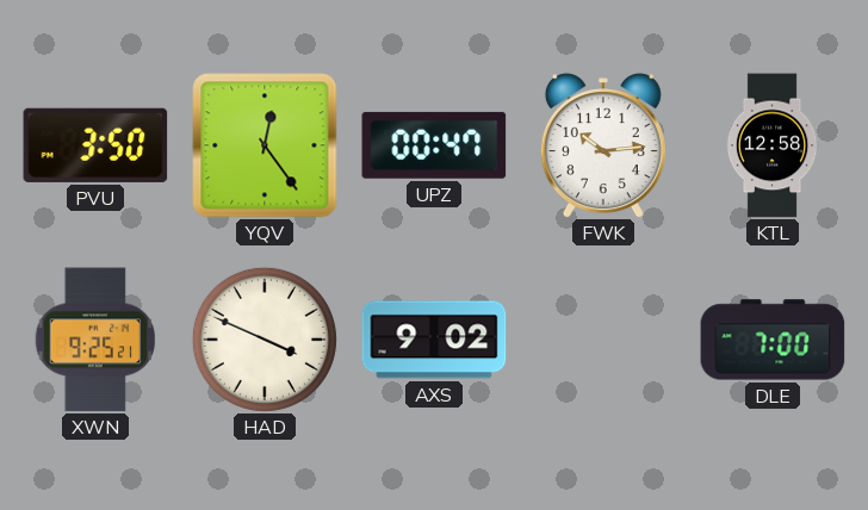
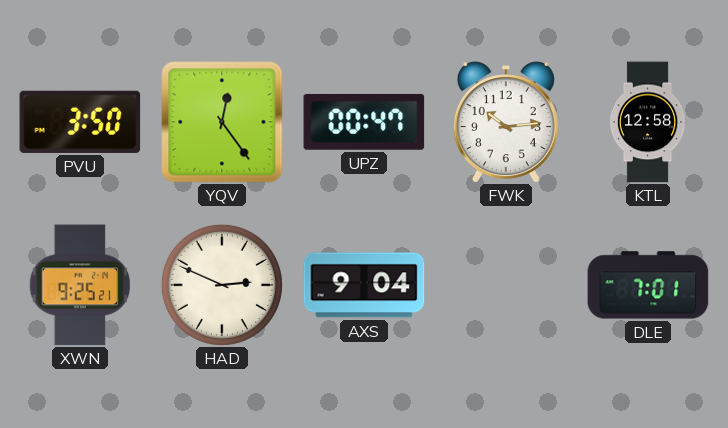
HAD: 3:49 -> 2:49
AXS: 9:02 -> 9:04
DLE: 7:00 -> 7:01
